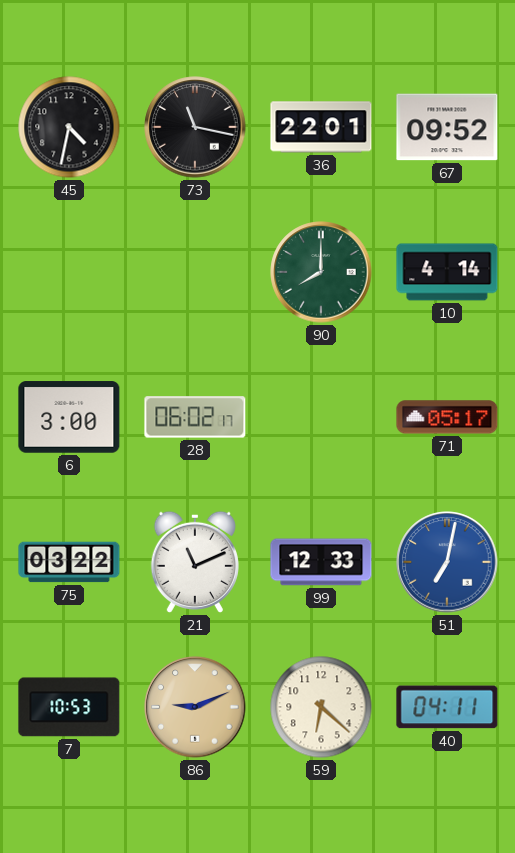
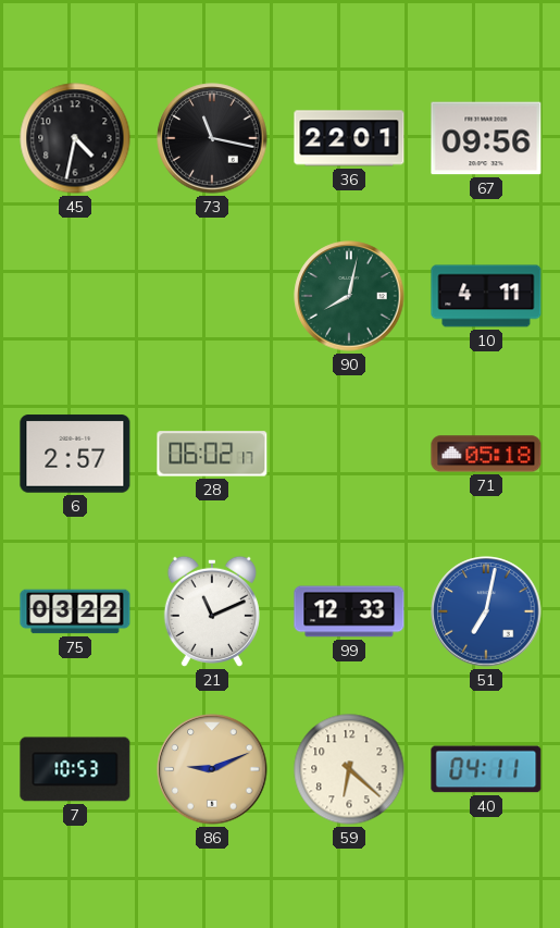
67: 09:52 -> 09:56
90: 8:00 -> 8:02
10: 4:14 -> 4:11
6: 3:00 -> 2:57
71: 05:17 -> 05:18
